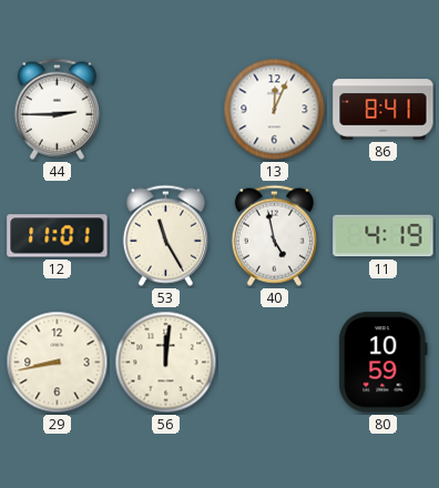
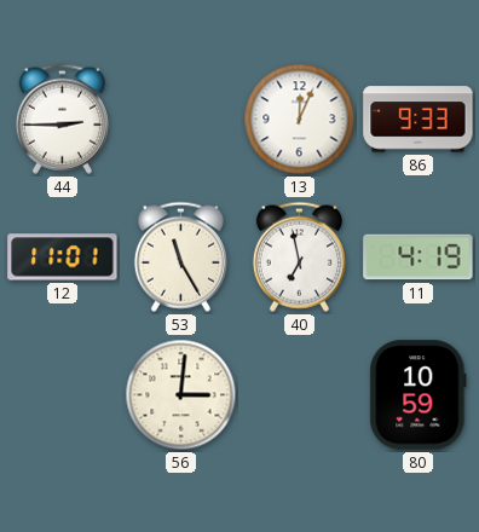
86: 8:41 -> 9:33
40: 4:58 -> 6:58
29: 8:43 -> none
56: 12:01 -> 3:01
